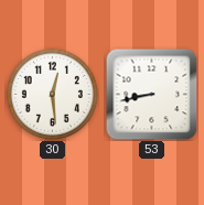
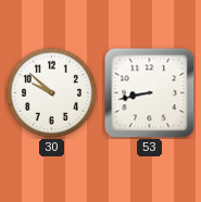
30: 12:29 -> 9:52
